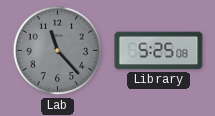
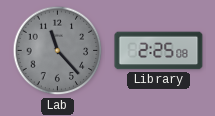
Library: 5:25 -> 2:25
